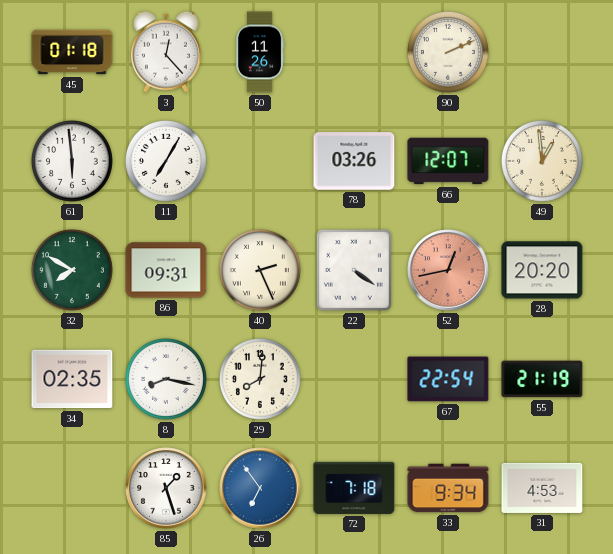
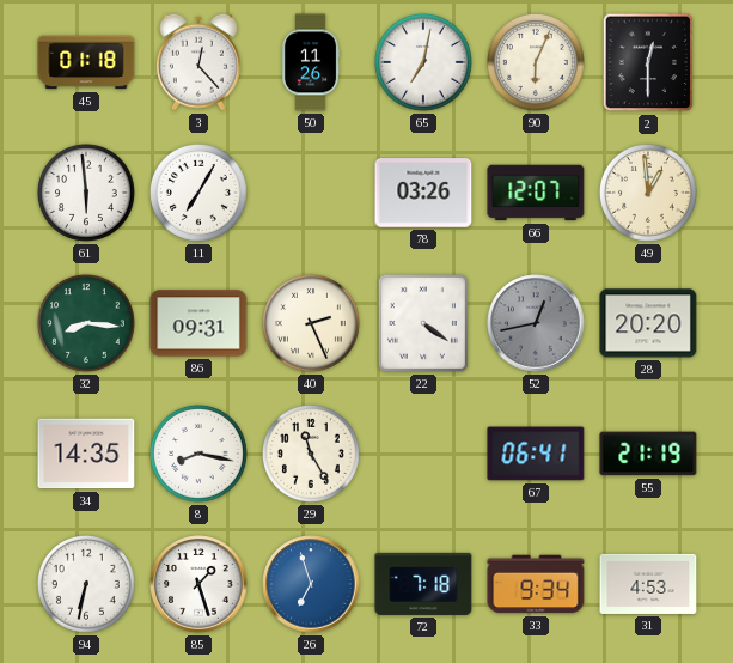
65: none -> 7:02
90: 2:11 -> 6:04
2: none -> 12:30
32: 7:50 -> 8:16
52 dial: salmon -> grey
34: 02:35 -> 14:35
29: 8:01 -> 11:25
67: 22:54 -> 06:41
94: none -> 6:32
26: 6:54 -> 6:57
